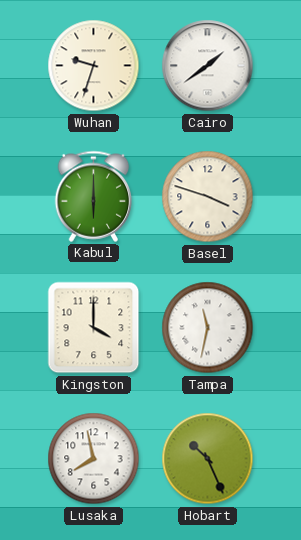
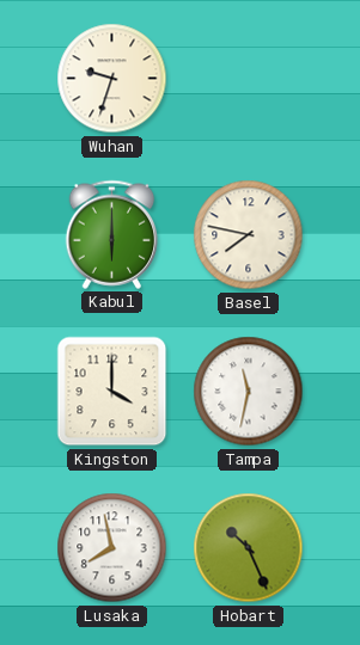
Cairo: 1:39 -> none
Basel: 3:48 -> 7:47
